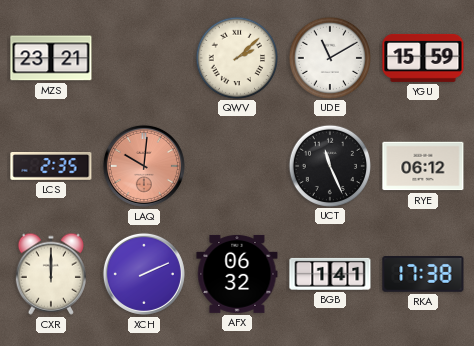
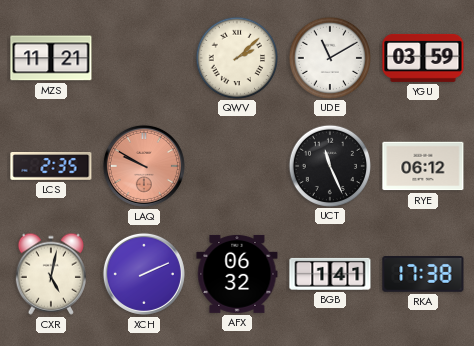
MZS: 23:21 -> 11:21
YGU: 15:59 -> 03:59
LAQ: 10:01 -> 9:50
CXR: 12:00 -> 5:02
